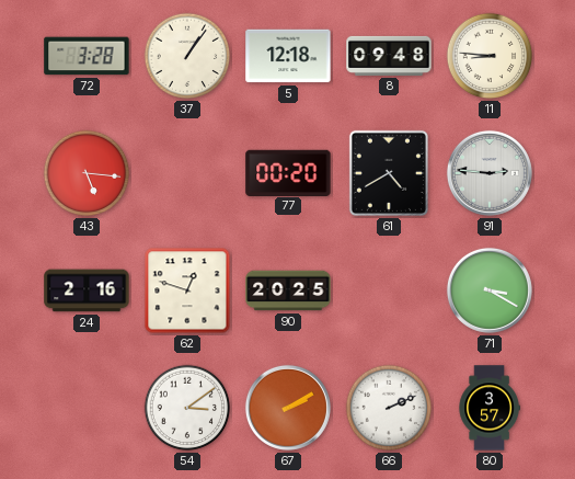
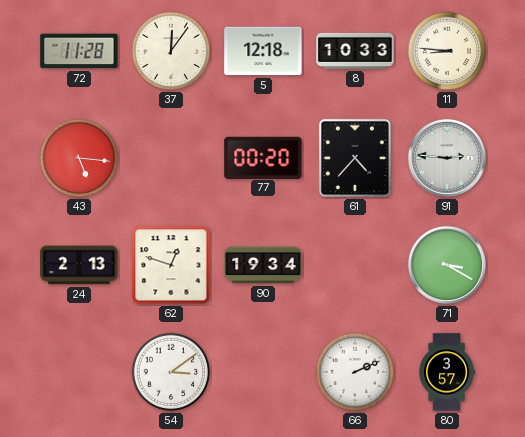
72: 3:28 -> 11:28
37: 1:06 -> 12:06
8: 09:48 -> 10:33
61: 4:40 -> 4:37
24: 2:16 -> 2:13
90: 20:25 -> 19:34
67: 2:10 -> none
